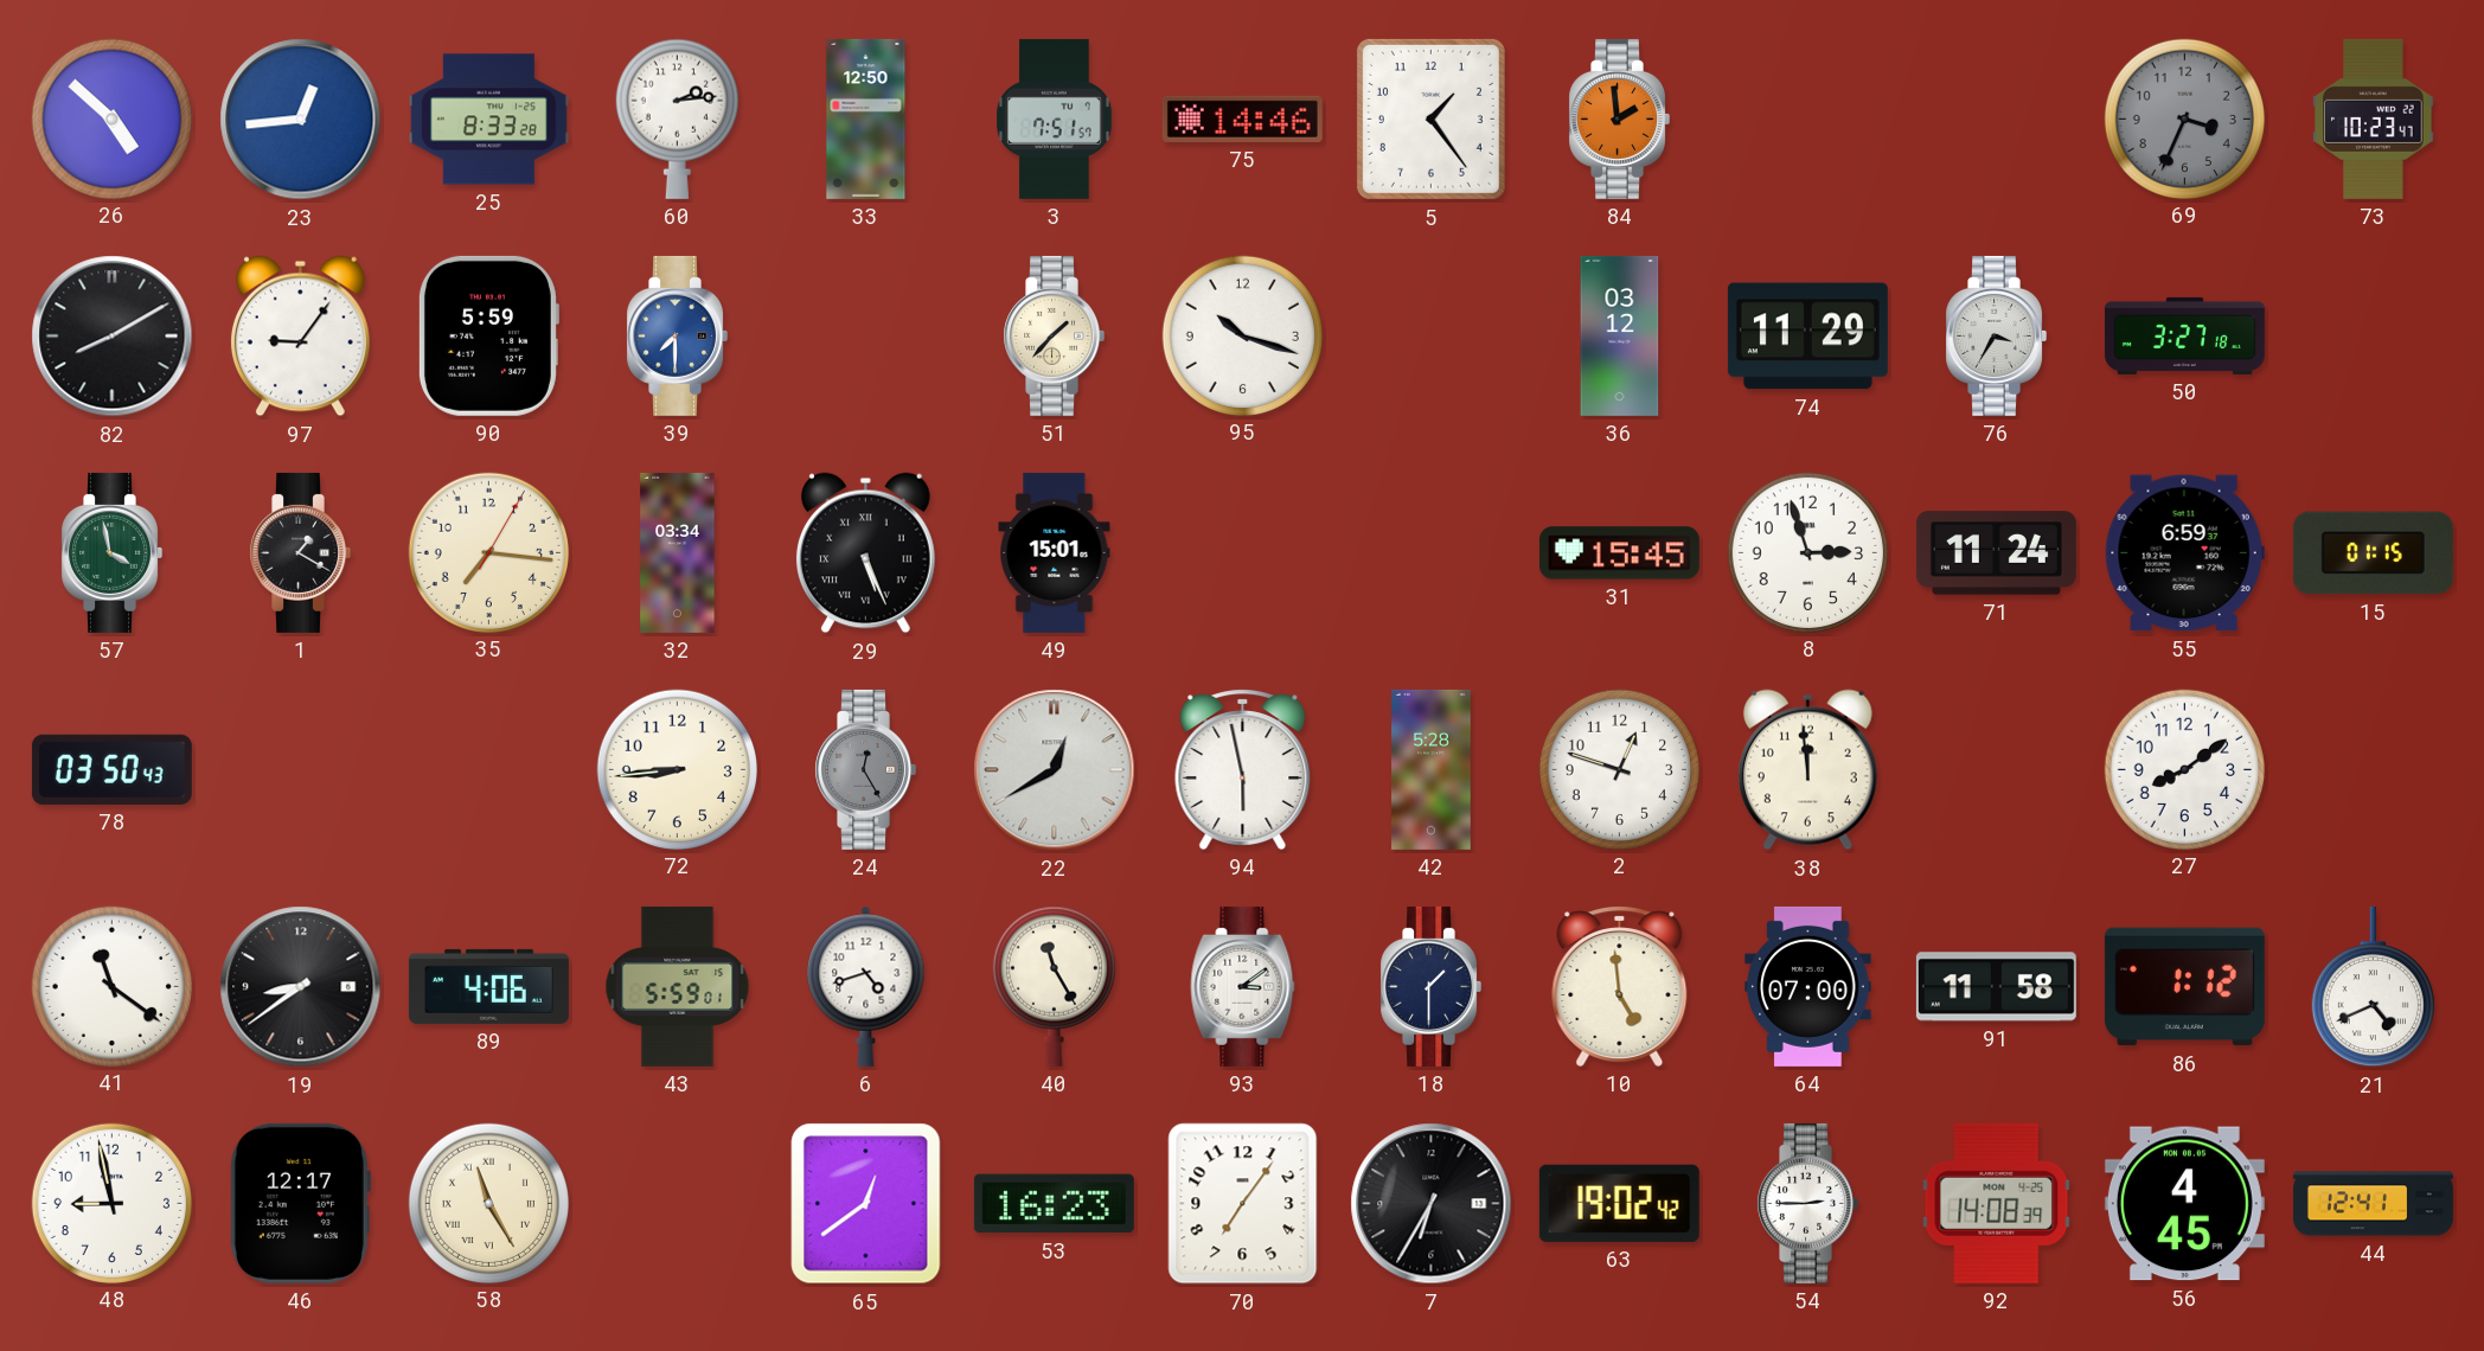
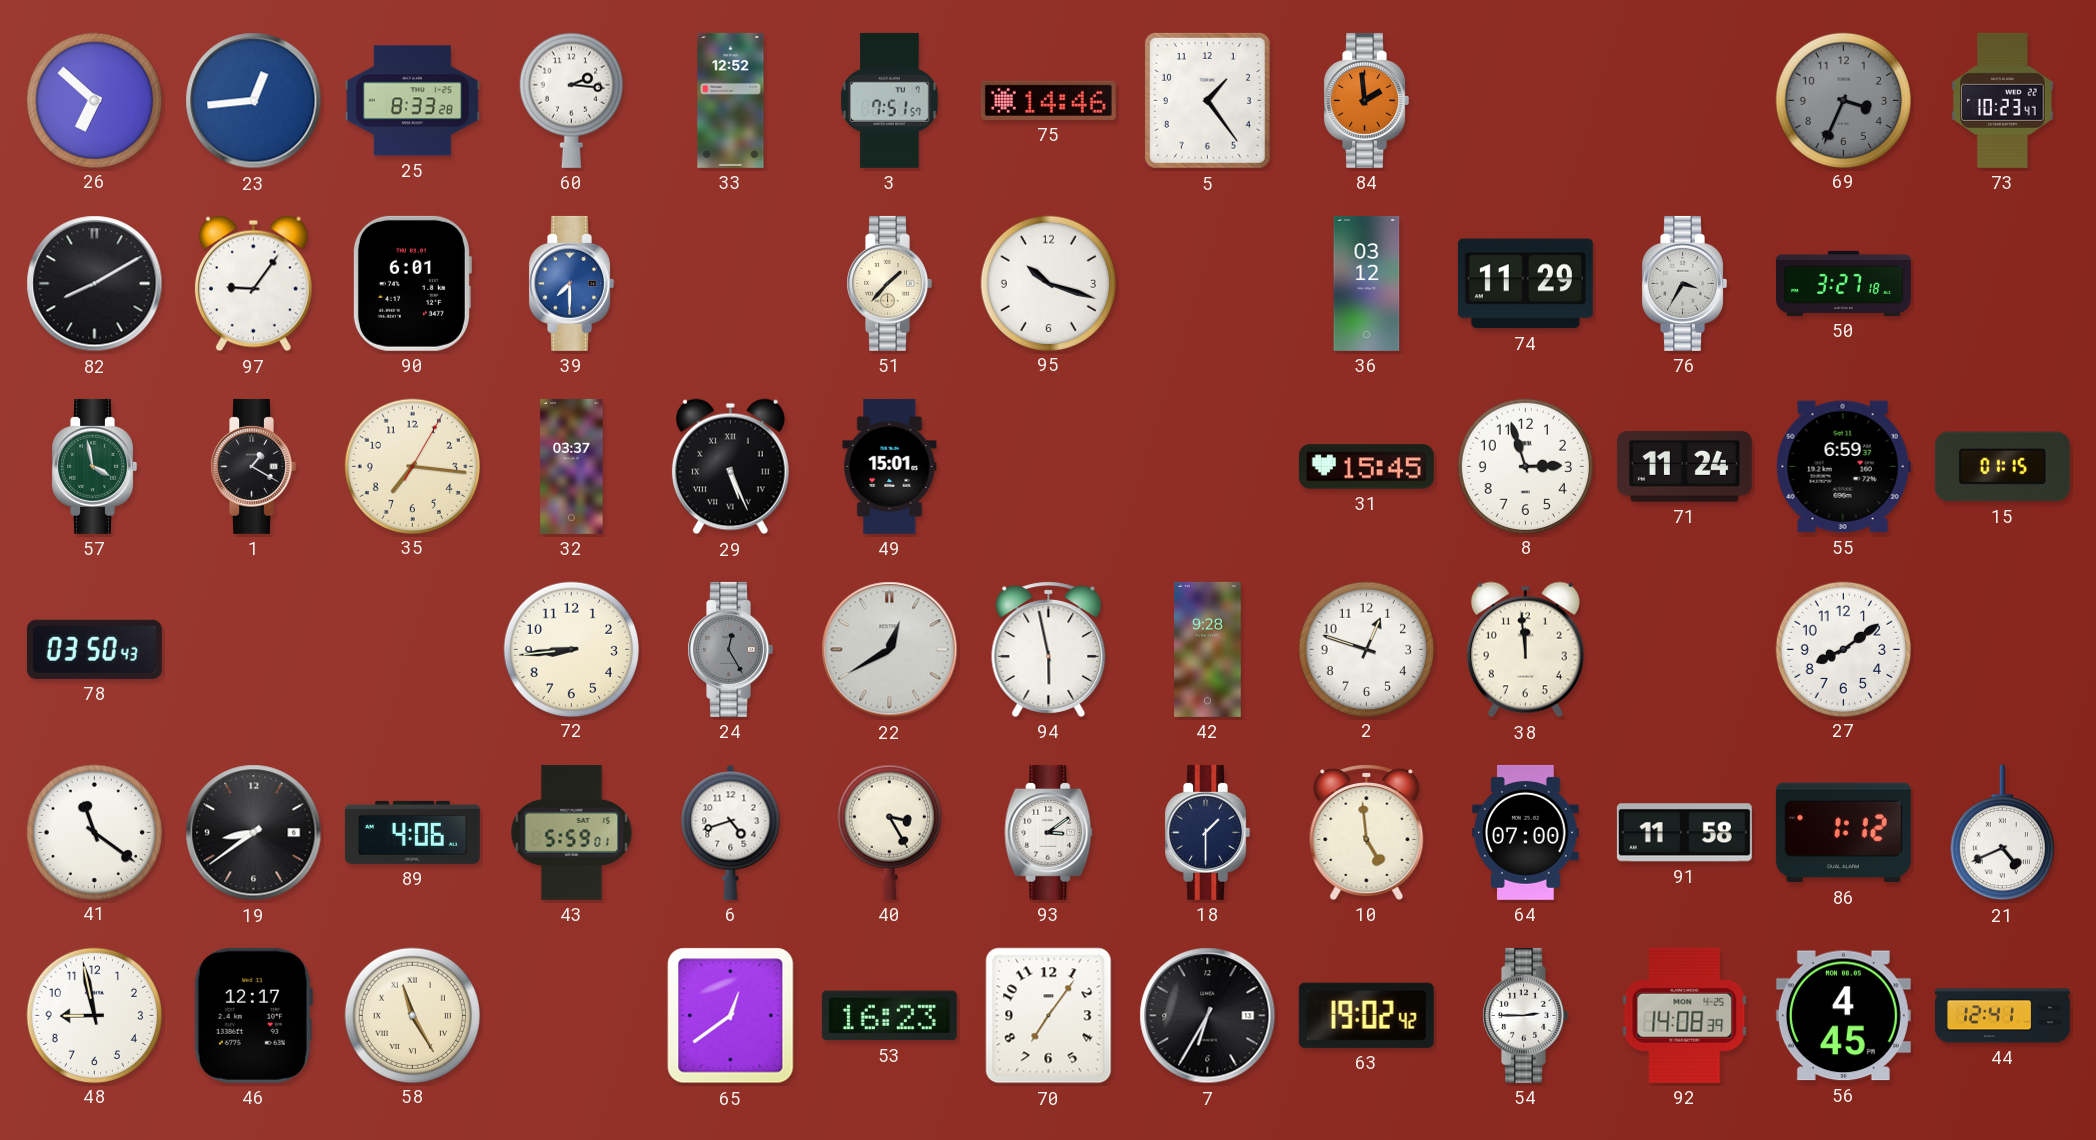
26: 4:52 -> 6:52
60: 2:14 -> 2:16
33: 12:50 -> 12:52
90: 5:59 -> 6:01
32: 03:34 -> 03:37
42: 5:28 -> 9:28
40: 11:25 -> 3:25
